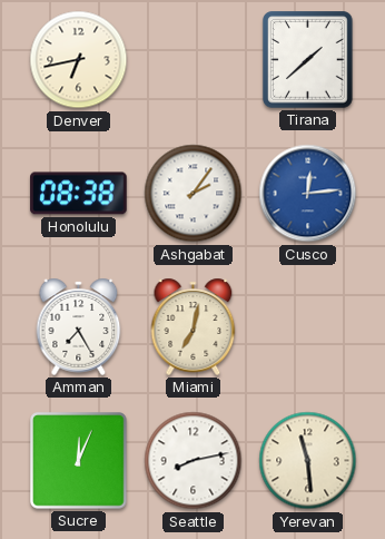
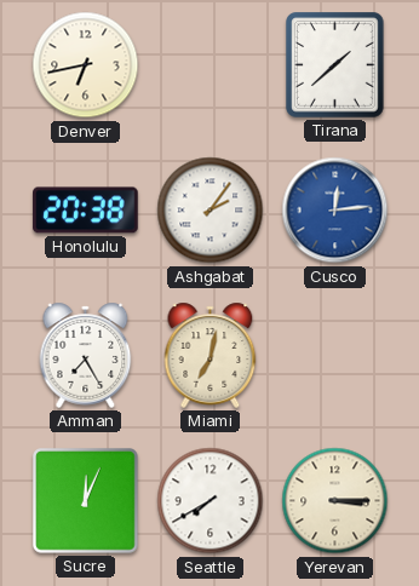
Honolulu: 08:38 -> 20:38
Seattle: 8:13 -> 7:40
Yerevan: 11:29 -> 3:15
